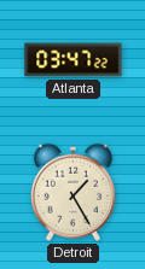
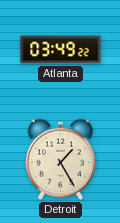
Atlanta: 03:47 -> 03:49
